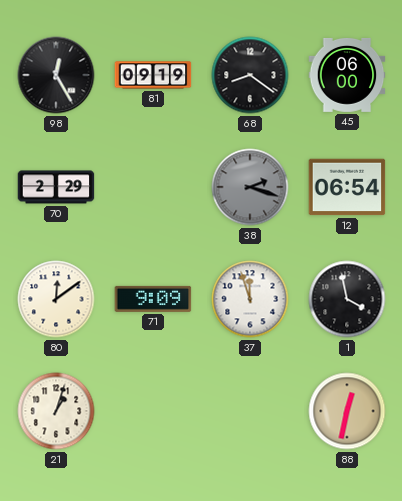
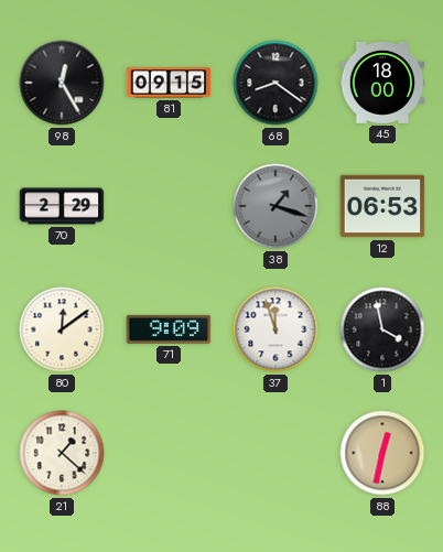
81: 09:19 -> 09:15
45: 06:00 -> 18:00
38: 2:18 -> 1:18
12: 06:54 -> 06:53
21: 1:03 -> 1:22
